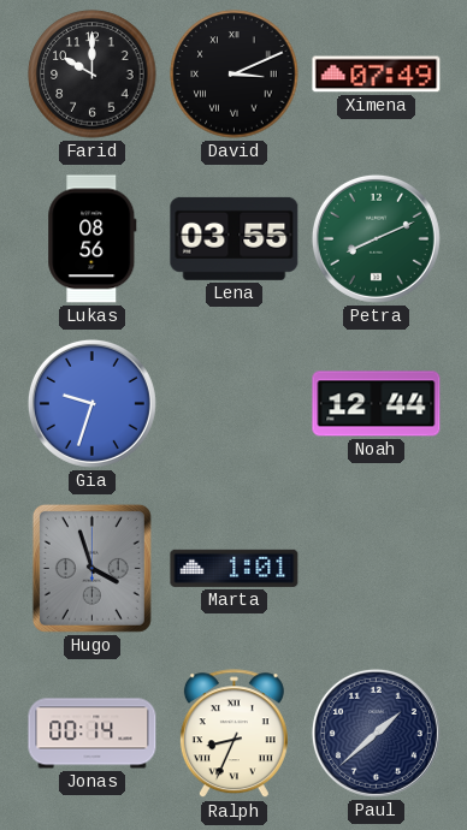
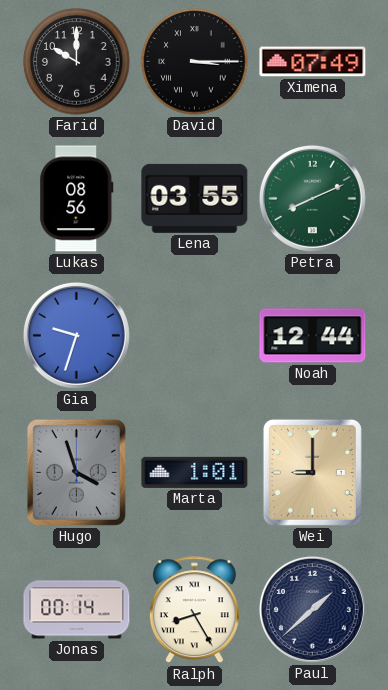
David: 3:11 -> 3:15
Wei: none -> 9:00
Ralph: 8:34 -> 8:25
